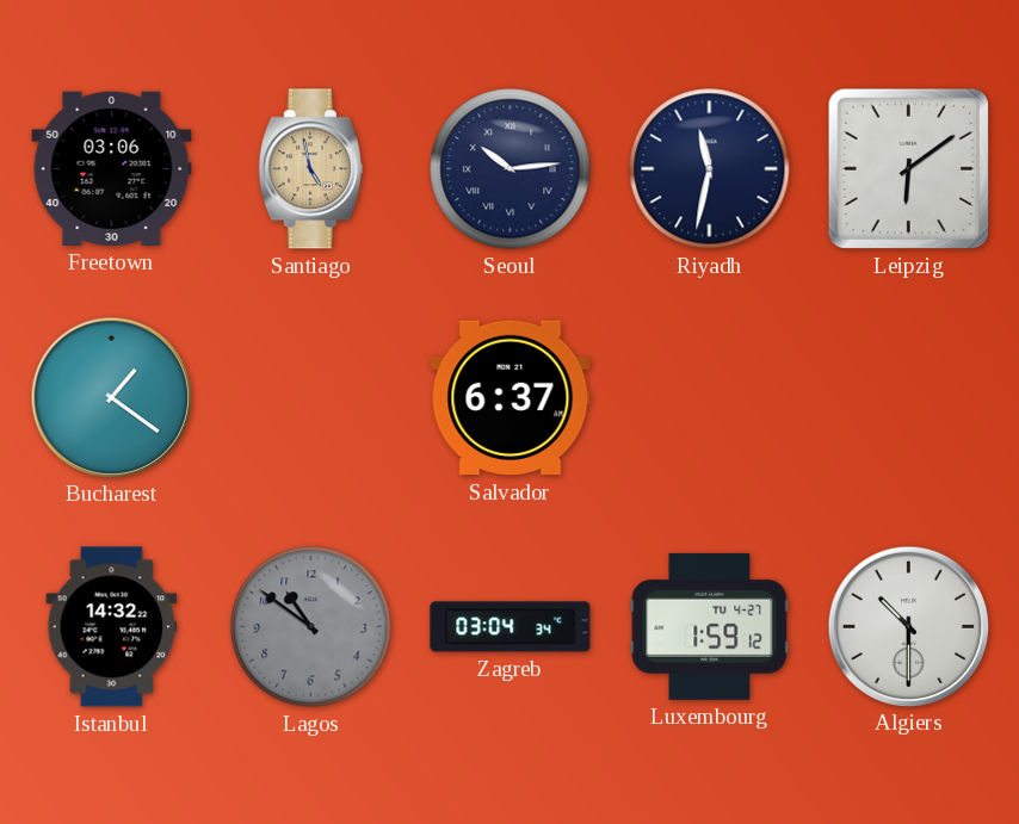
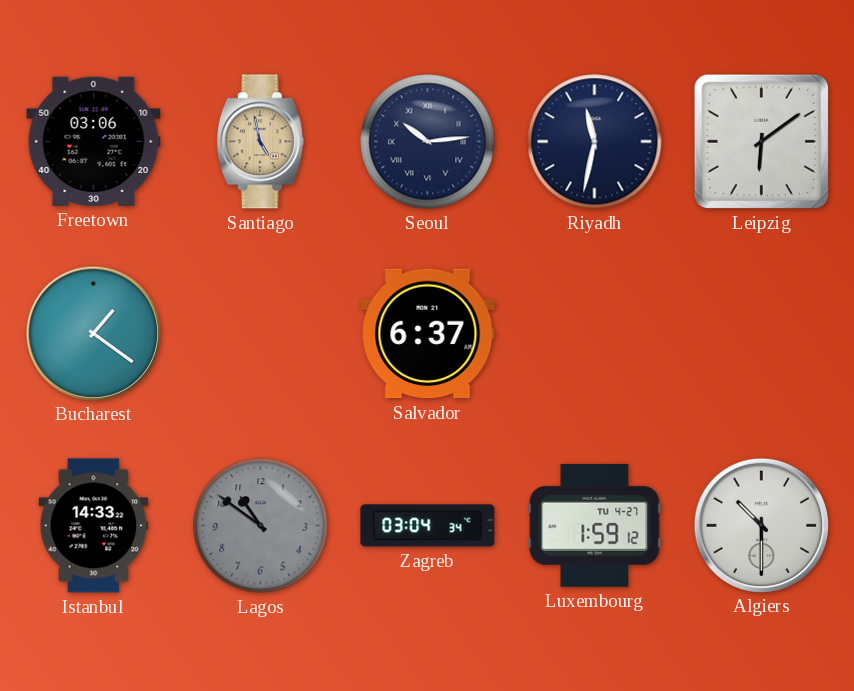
Istanbul: 14:32 -> 14:33
